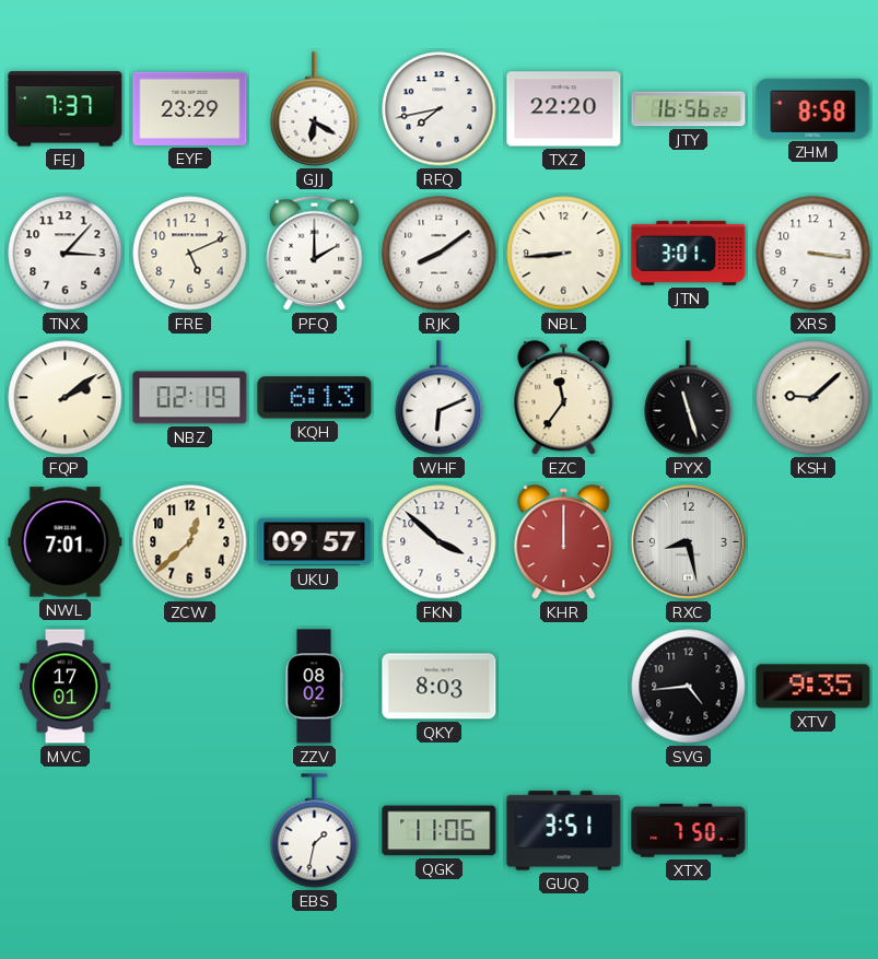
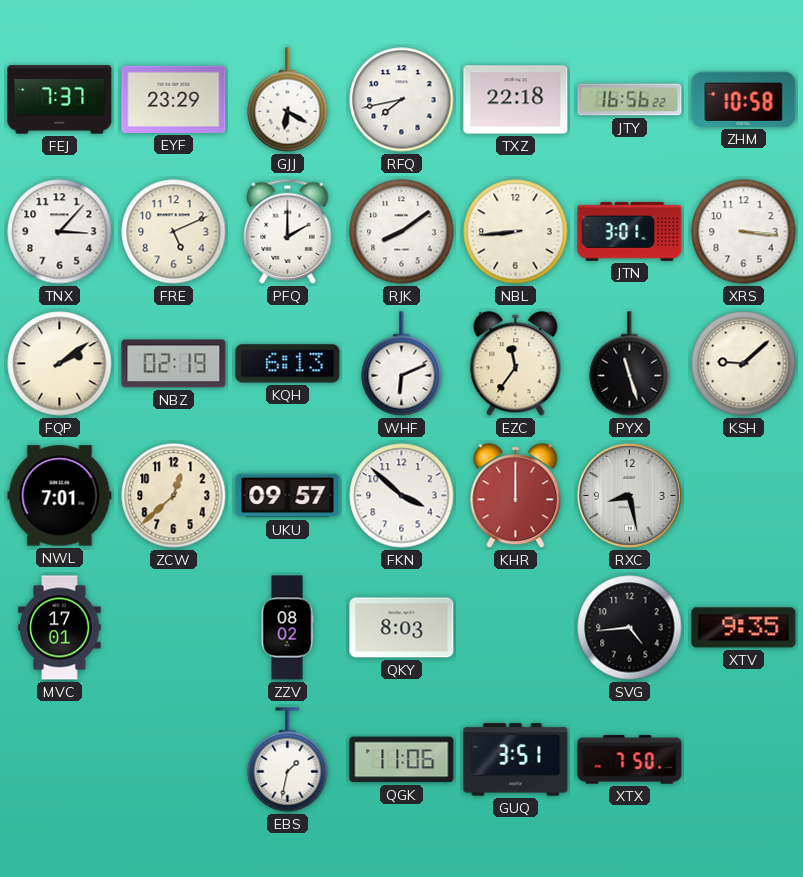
TXZ: 22:20 -> 22:18
ZHM: 8:58 -> 10:58
